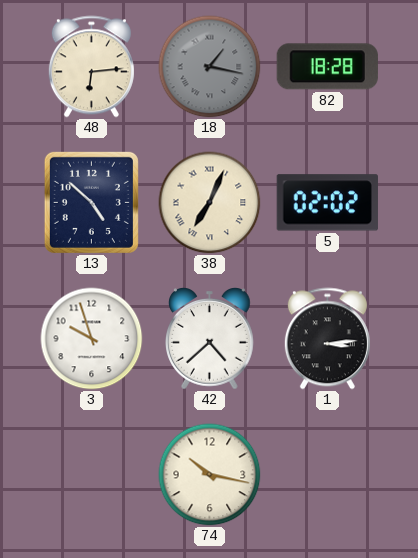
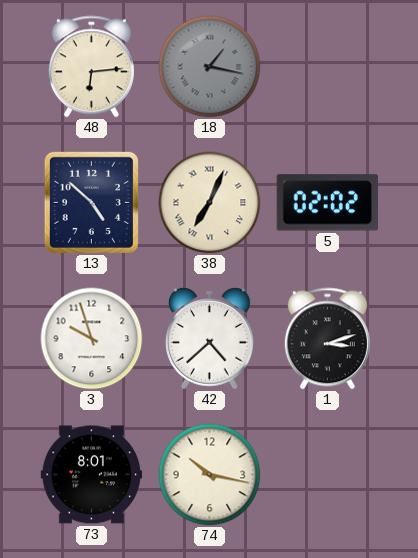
82: 18:28 -> none
1: 3:14 -> 3:12
73: none -> 8:01
